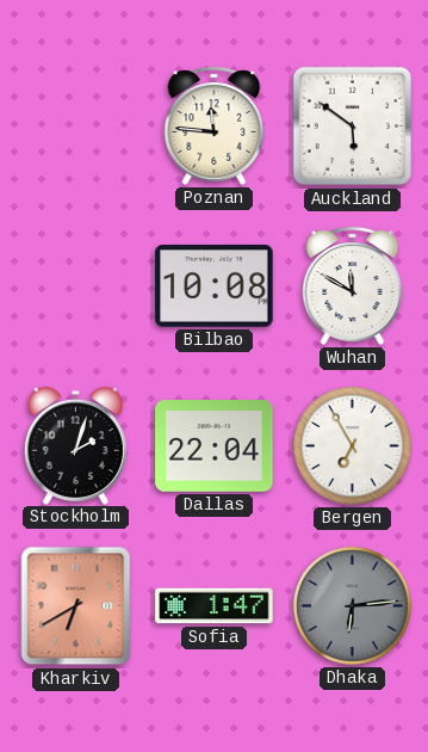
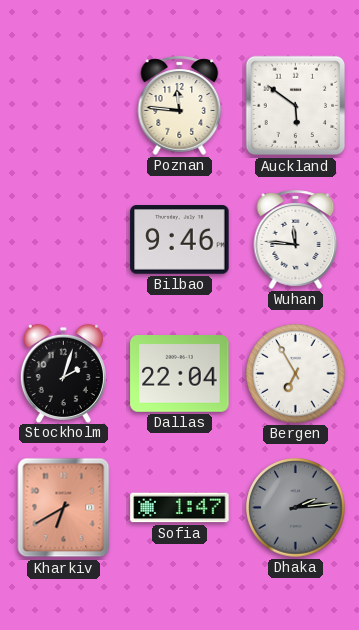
Bilbao: 10:08 -> 9:46
Wuhan: 11:50 -> 11:46
Dhaka: 6:14 -> 2:14
